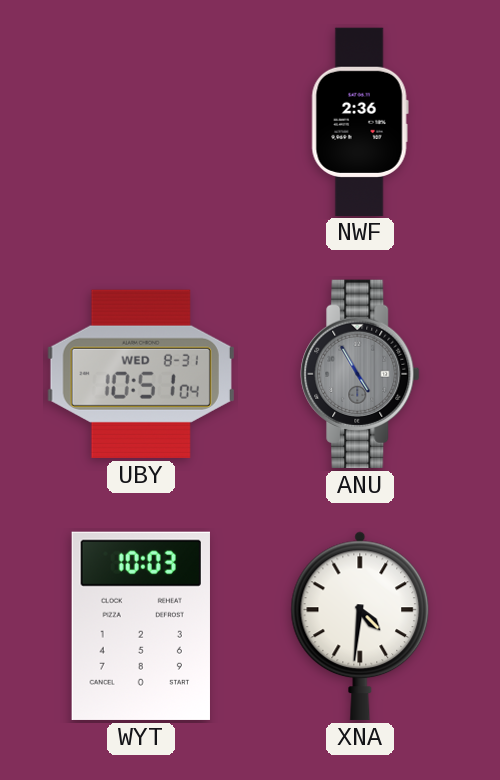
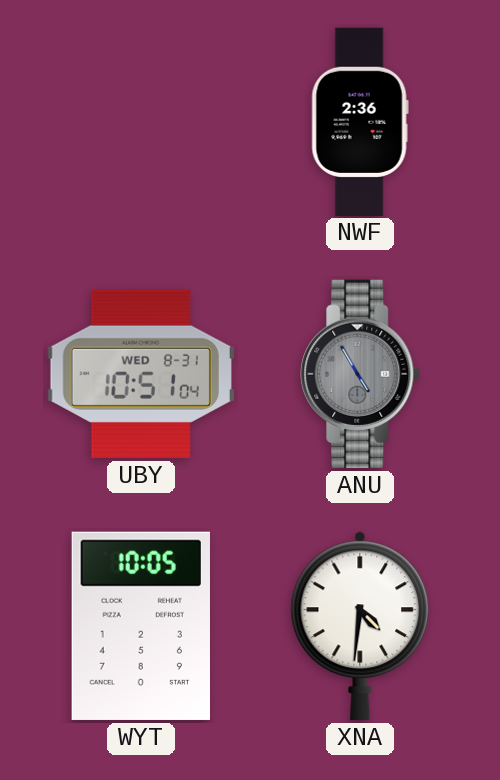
WYT: 10:03 -> 10:05
